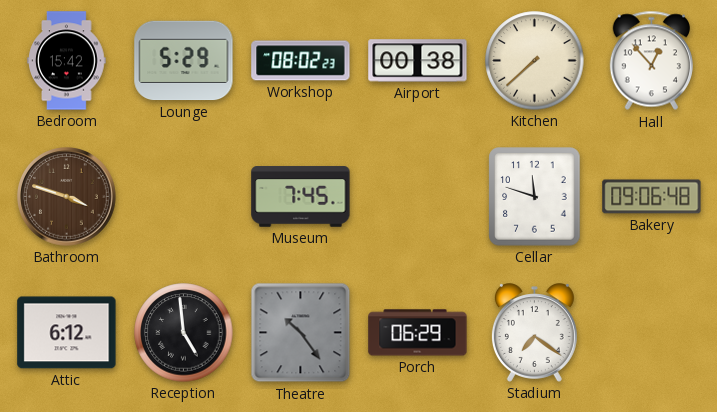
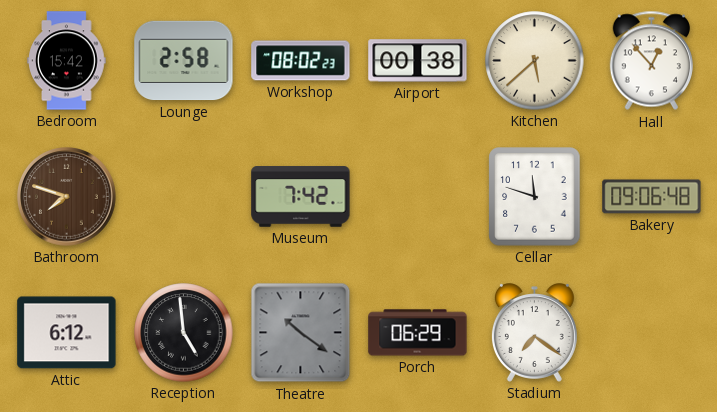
Lounge: 5:29 -> 2:58
Kitchen: 7:38 -> 5:38
Bathroom: 3:48 -> 7:48
Museum: 7:45 -> 7:42
Theatre: 10:24 -> 10:21
